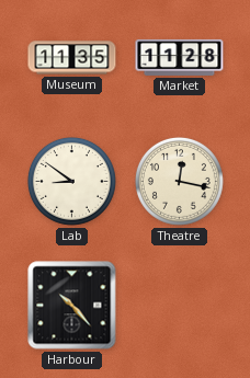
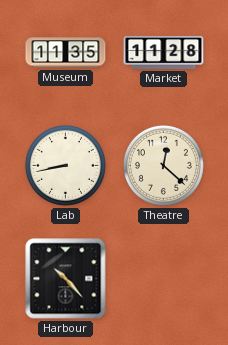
Lab: 8:51 -> 8:43
Theatre: 12:17 -> 12:22
